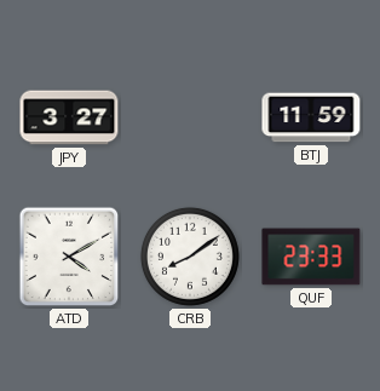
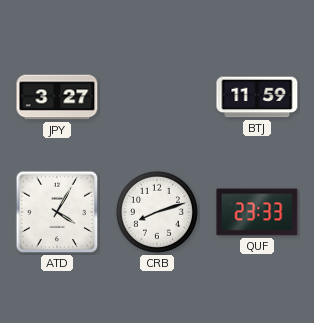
ATD: 4:10 -> 4:05
CRB: 8:09 -> 8:12
